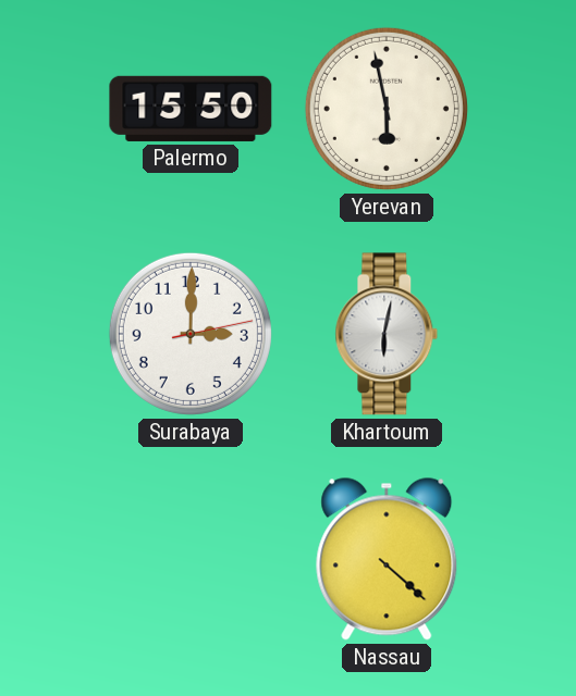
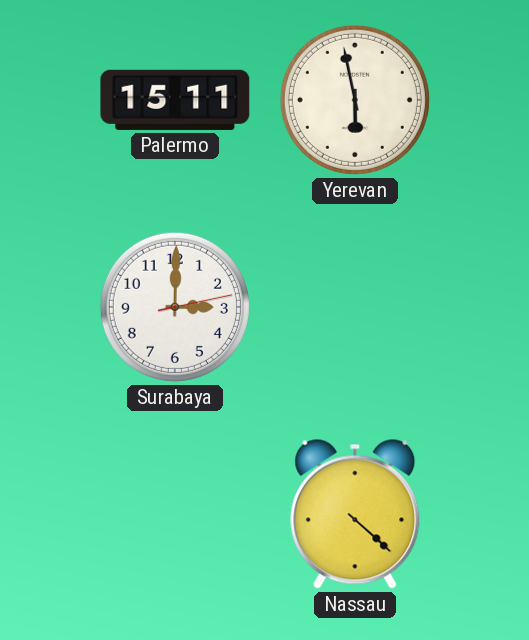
Palermo: 15:50 -> 15:11
Khartoum: 6:02 -> none
